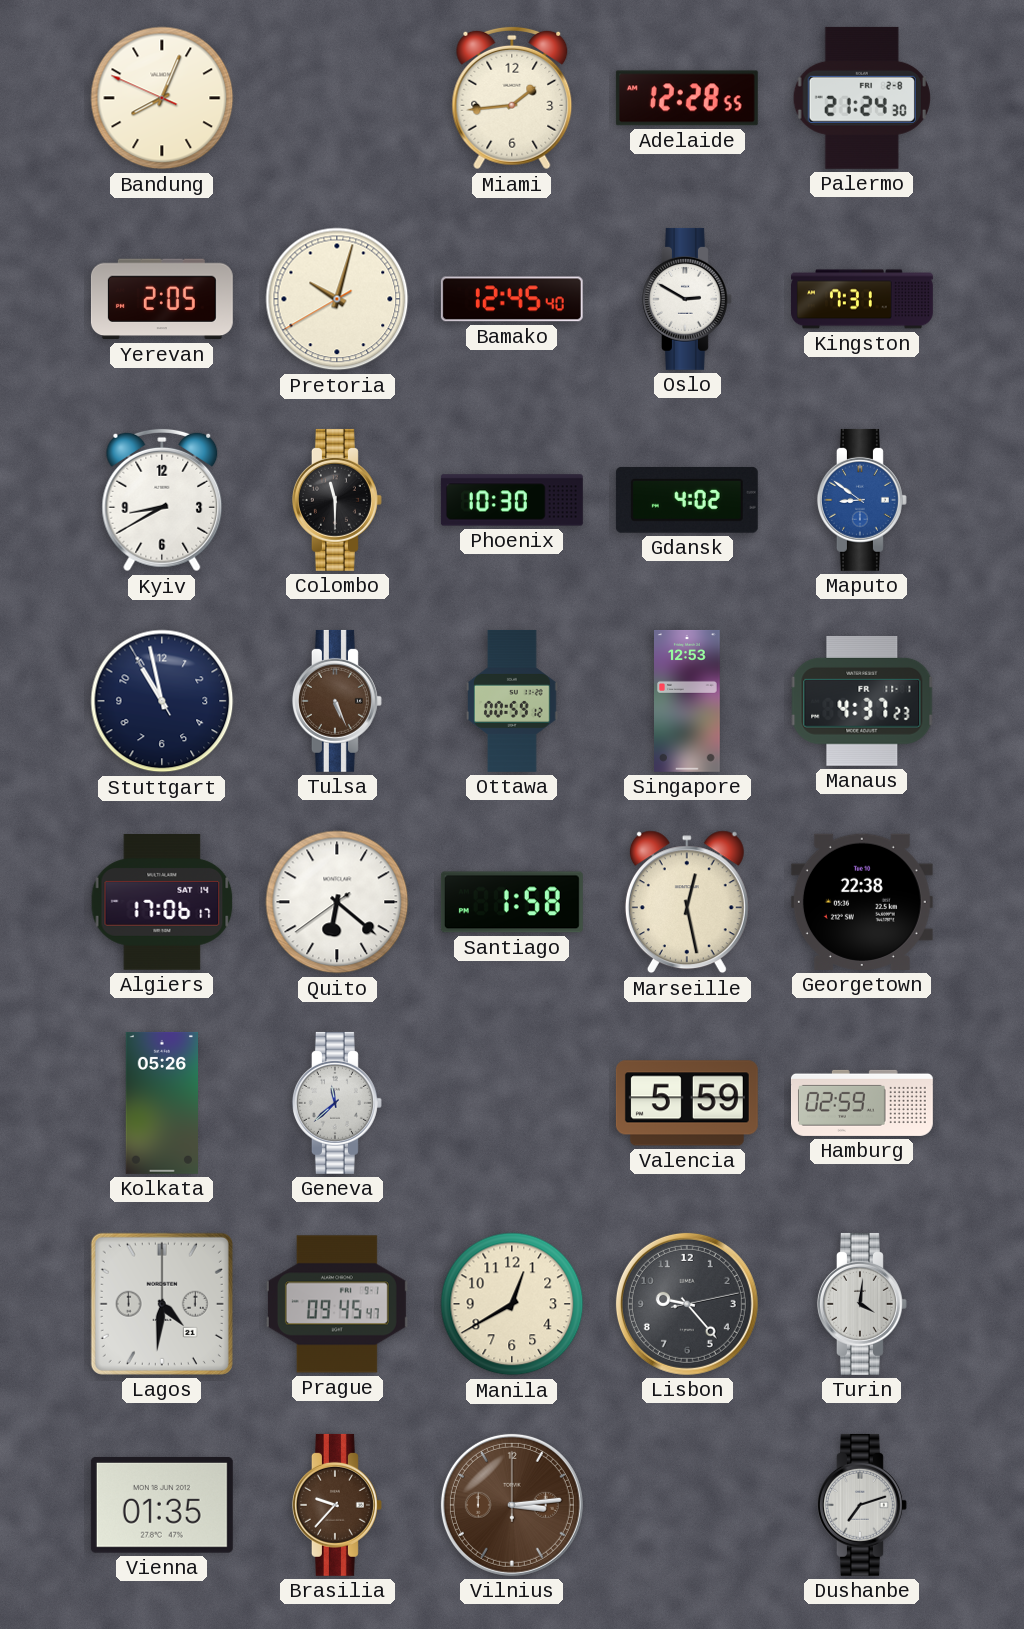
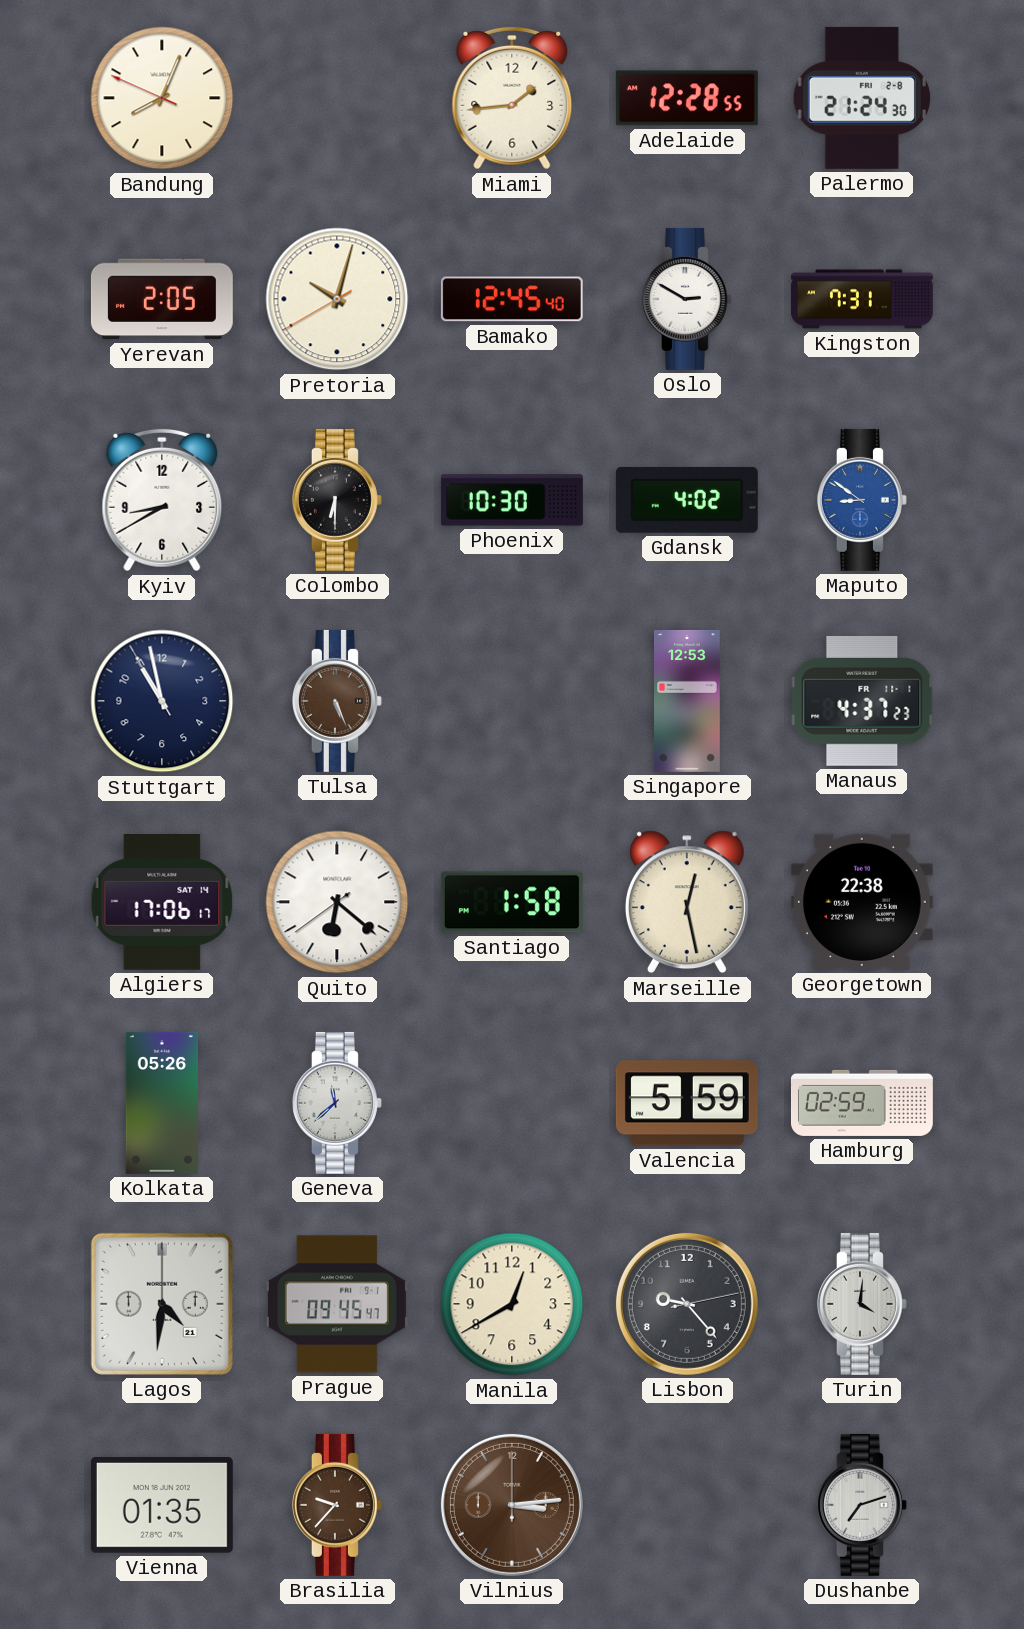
Colombo: 11:30 -> 6:30
Ottawa: 00:59 -> none
